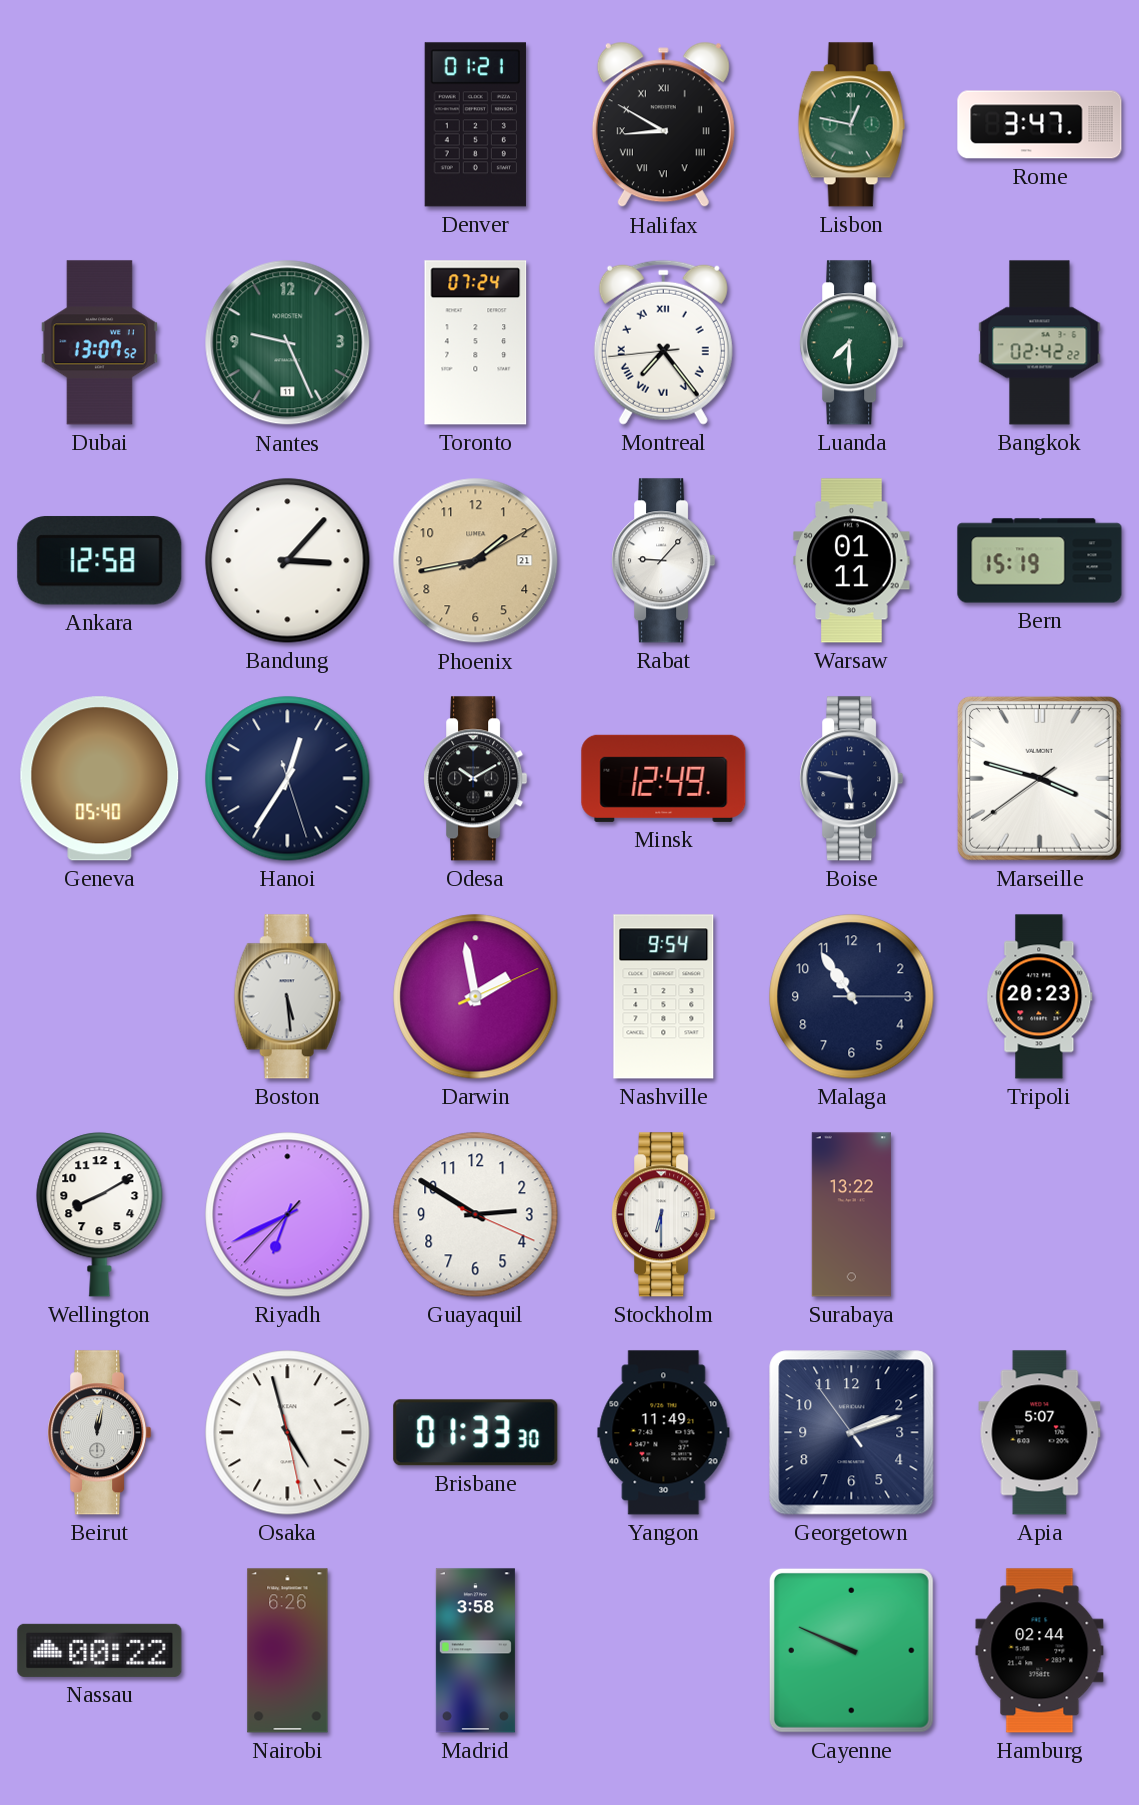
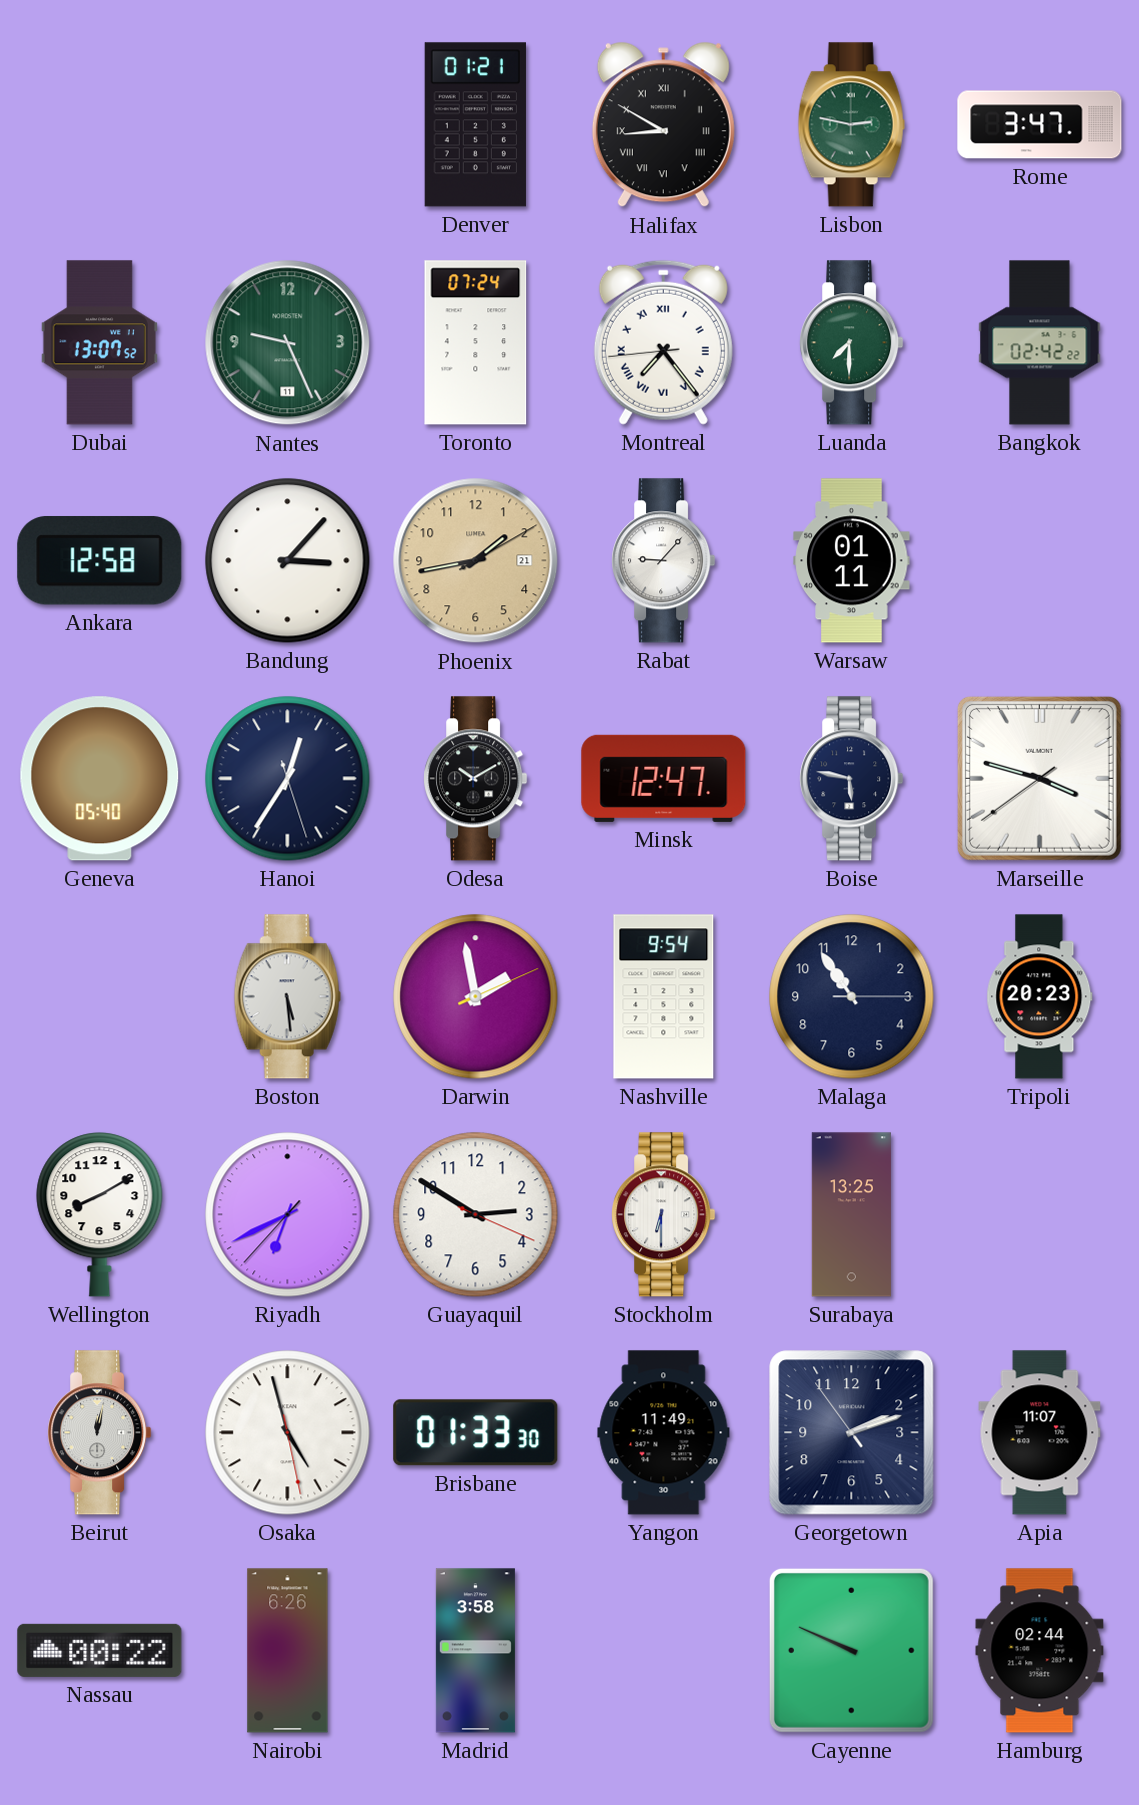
Lisbon: 12:47 -> 2:47
Bern: 15:19 -> none
Minsk: 12:49 -> 12:47
Surabaya: 13:22 -> 13:25
Apia: 5:07 -> 11:07
